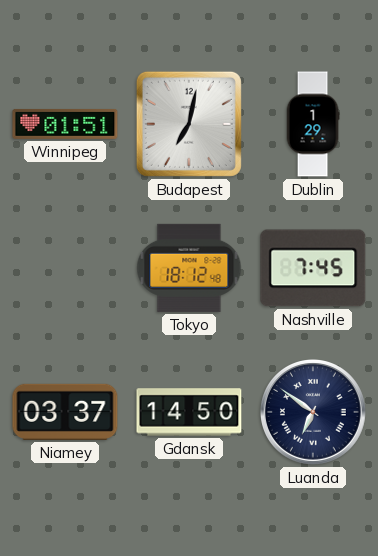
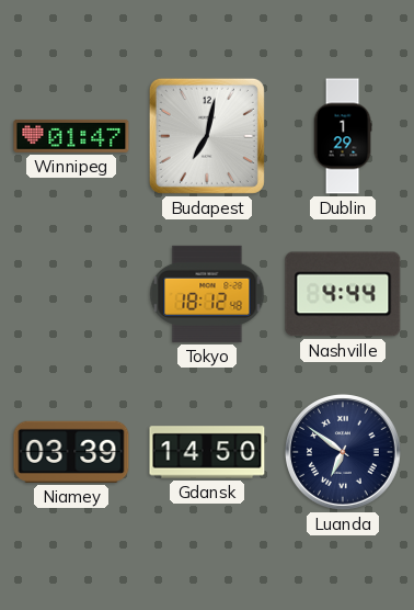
Winnipeg: 01:51 -> 01:47
Nashville: 7:45 -> 4:44
Niamey: 03:37 -> 03:39
